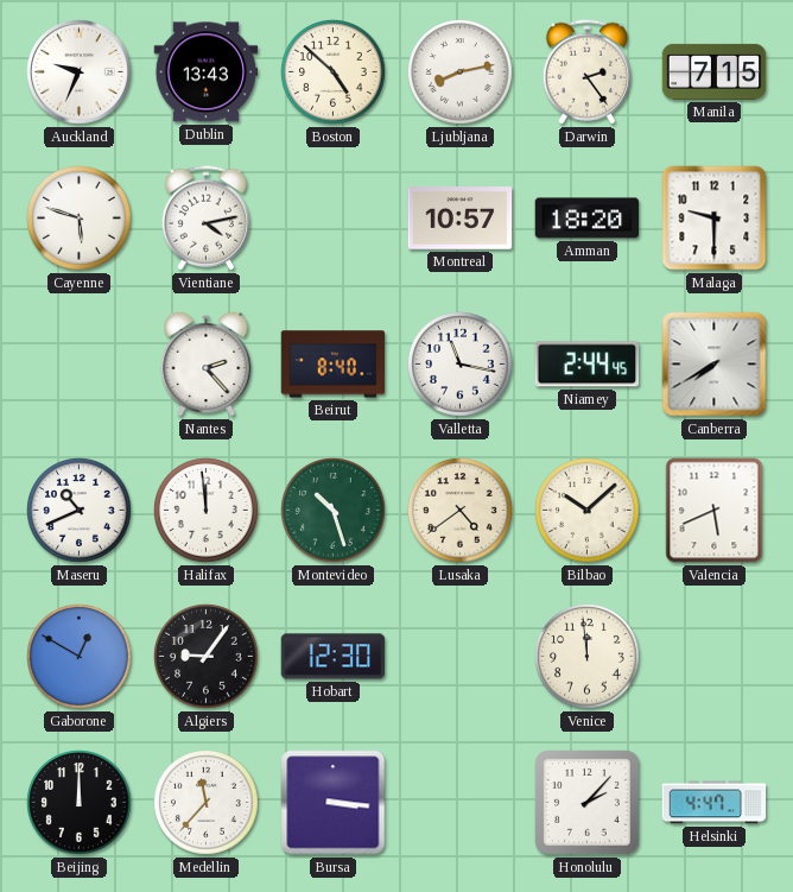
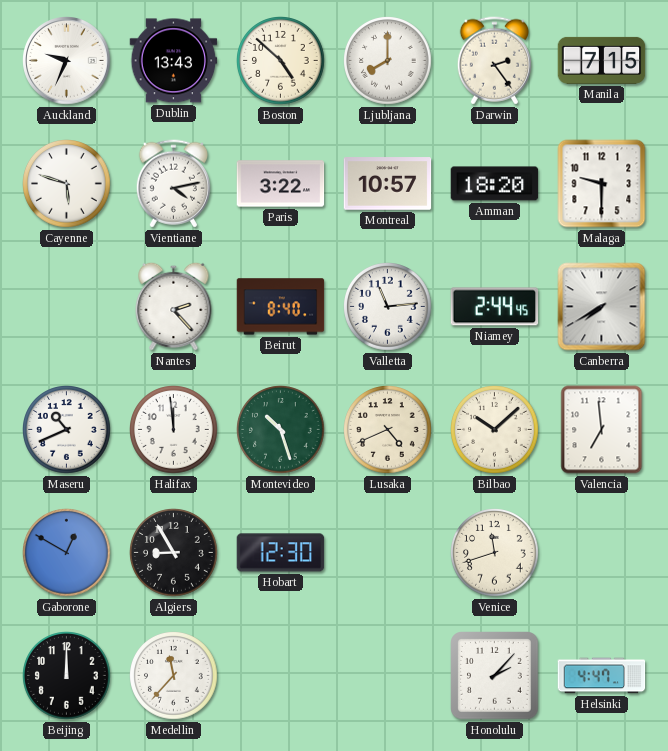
Ljubljana: 8:13 -> 8:00
Paris: none -> 3:22
Valletta: 11:17 -> 11:14
Lusaka: 4:39 -> 4:41
Valencia: 5:41 -> 6:59
Algiers: 9:06 -> 8:55
Venice: 11:59 -> 11:42
Bursa: 3:16 -> none
